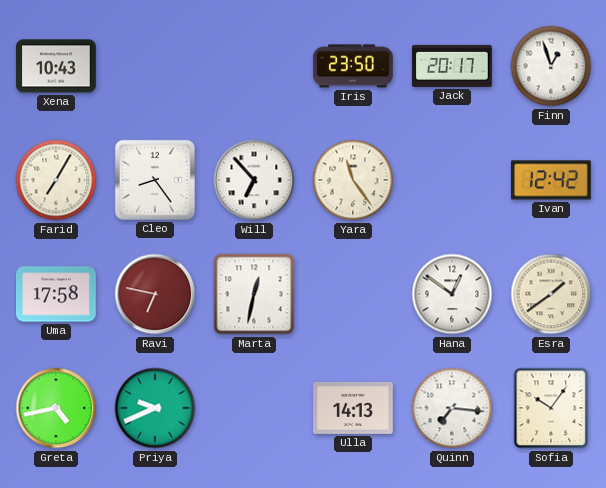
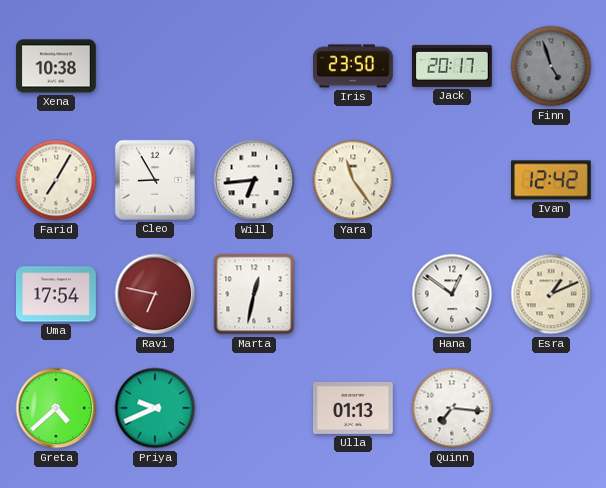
Xena: 10:43 -> 10:38
Finn: 12:57 -> 4:57
Finn dial: white -> grey
Cleo: 8:24 -> 8:55
Will: 6:53 -> 6:44
Uma: 17:58 -> 17:54
Esra: 1:39 -> 1:11
Greta: 4:43 -> 4:38
Ulla: 14:13 -> 01:13
Sofia: 10:06 -> none
